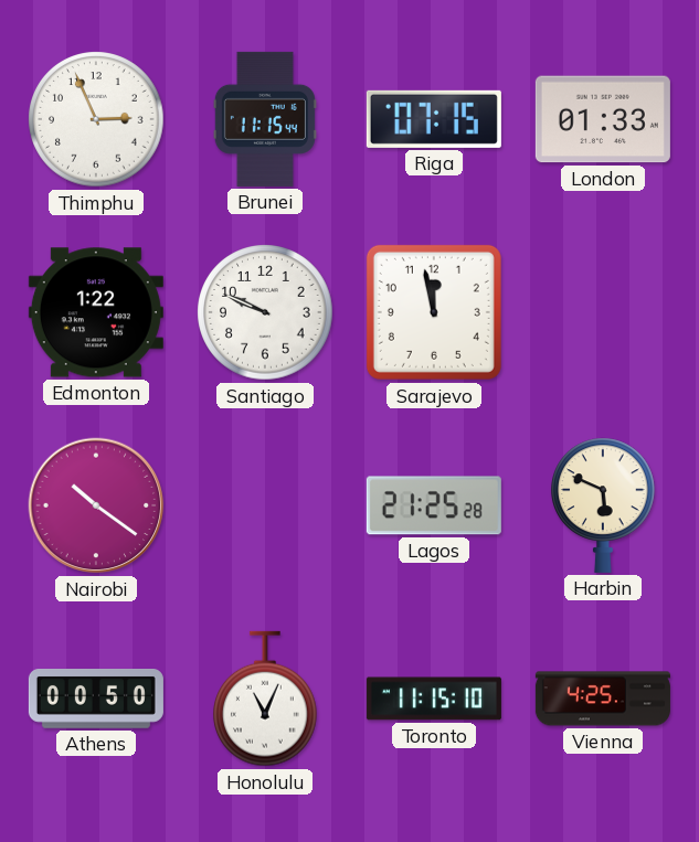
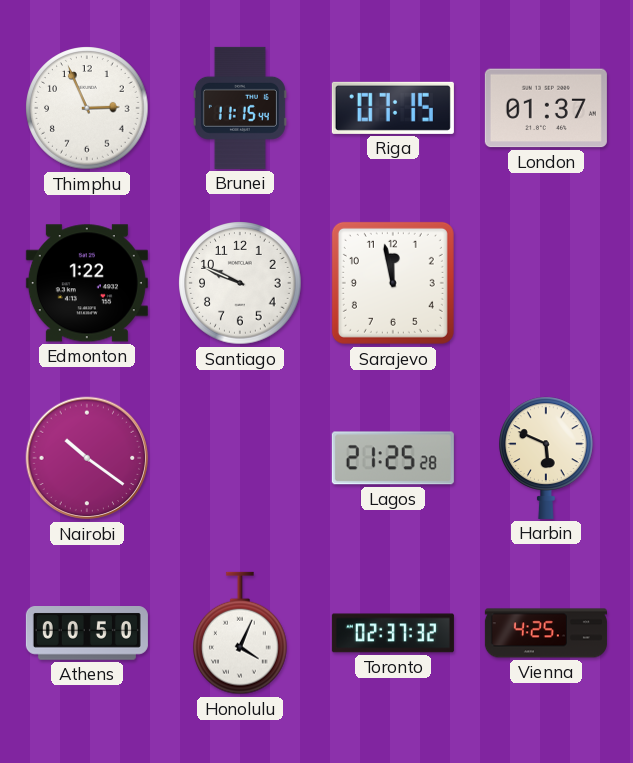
London: 01:33 -> 01:37
Honolulu: 11:04 -> 4:04
Toronto: 11:15 -> 02:37
